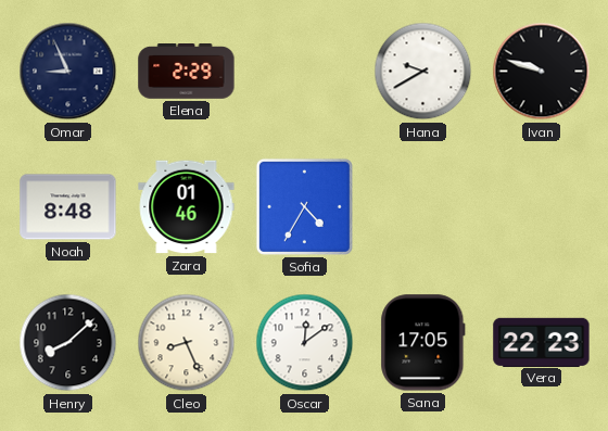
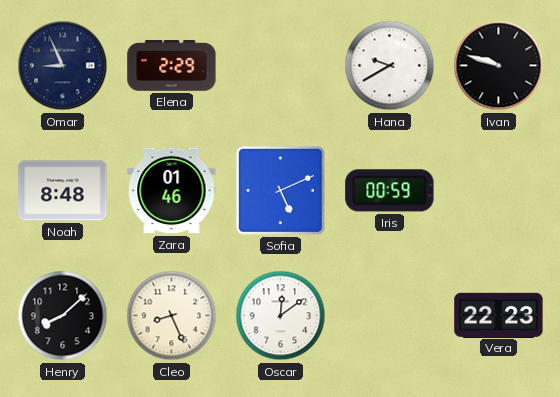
Sofia: 4:35 -> 5:11
Iris: none -> 00:59
Sana: 17:05 -> none
